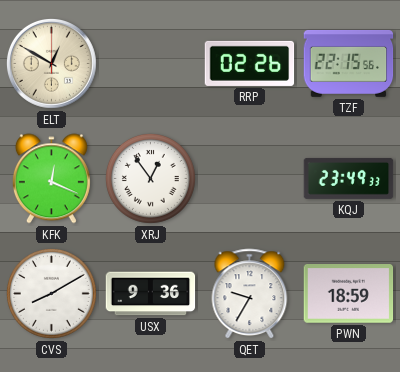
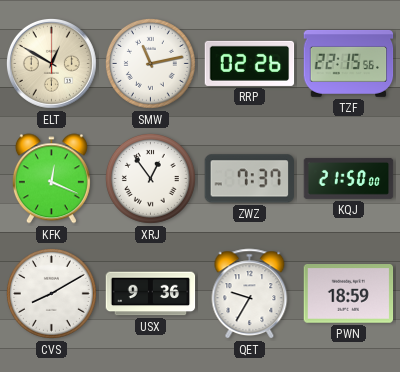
SMW: none -> 11:13
ZWZ: none -> 7:37
KQJ: 23:49 -> 21:50
